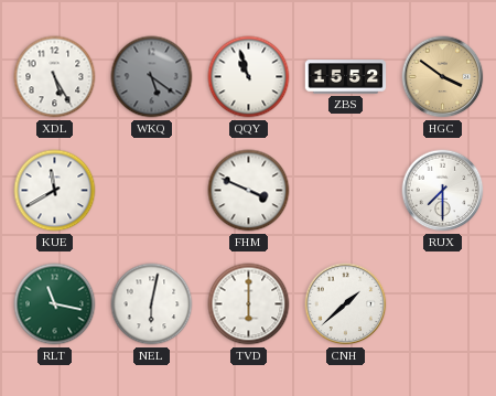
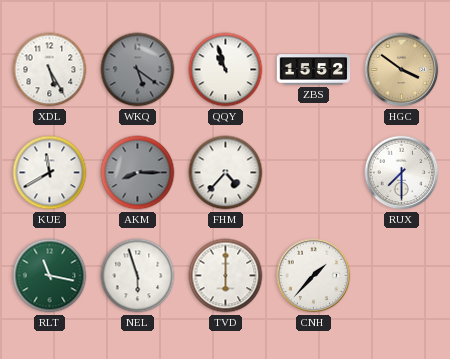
AKM: none -> 8:15
FHM: 3:49 -> 4:37
NEL: 6:02 -> 5:57
CNH: 1:38 -> 1:37
